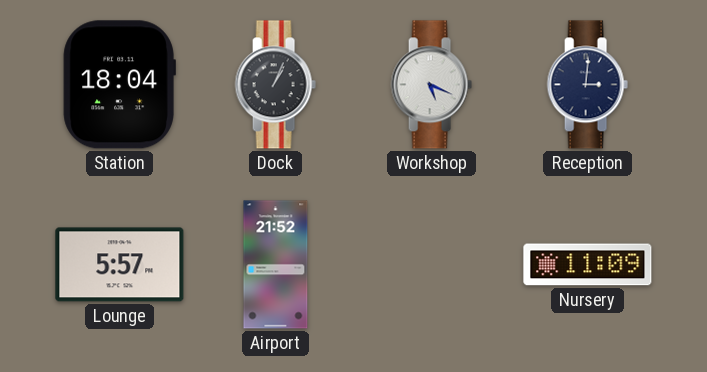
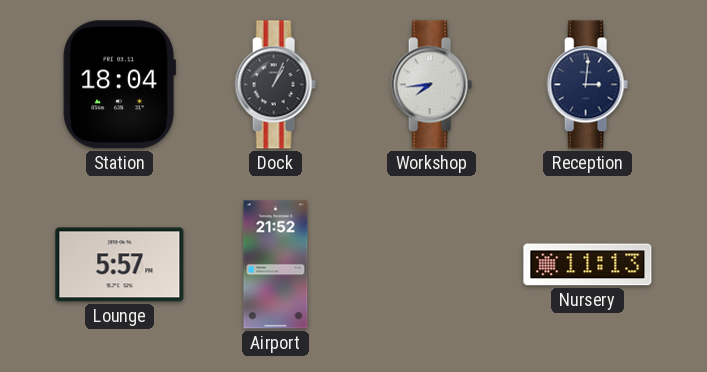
Workshop: 5:19 -> 7:44
Nursery: 11:09 -> 11:13
